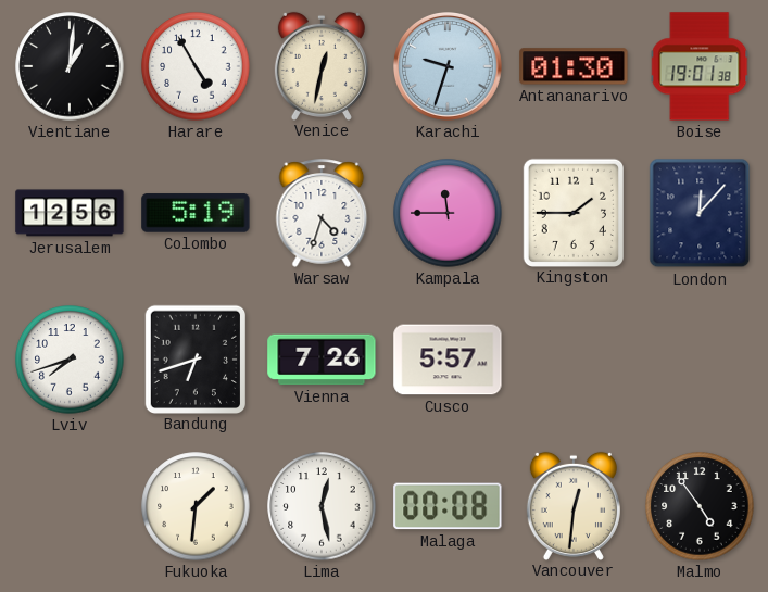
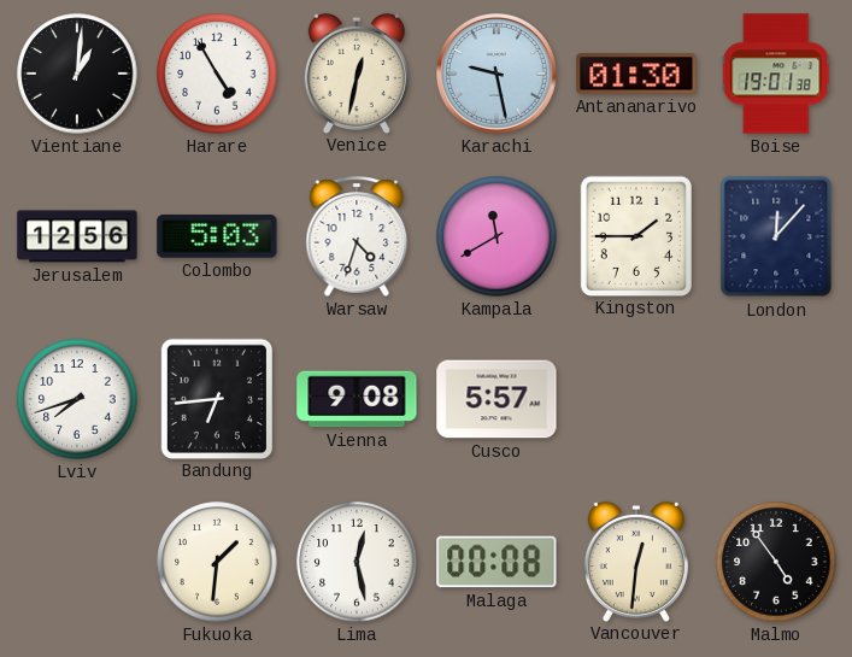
Karachi: 9:33 -> 9:28
Colombo: 5:19 -> 5:03
Kampala: 11:45 -> 11:40
Bandung: 6:42 -> 6:44
Vienna: 7:26 -> 9:08
